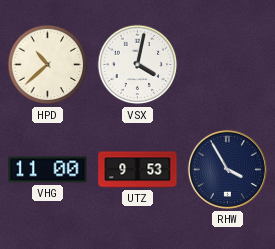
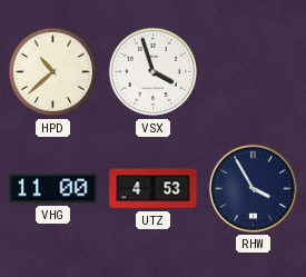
VSX: 4:02 -> 3:57
UTZ: 9:53 -> 4:53
